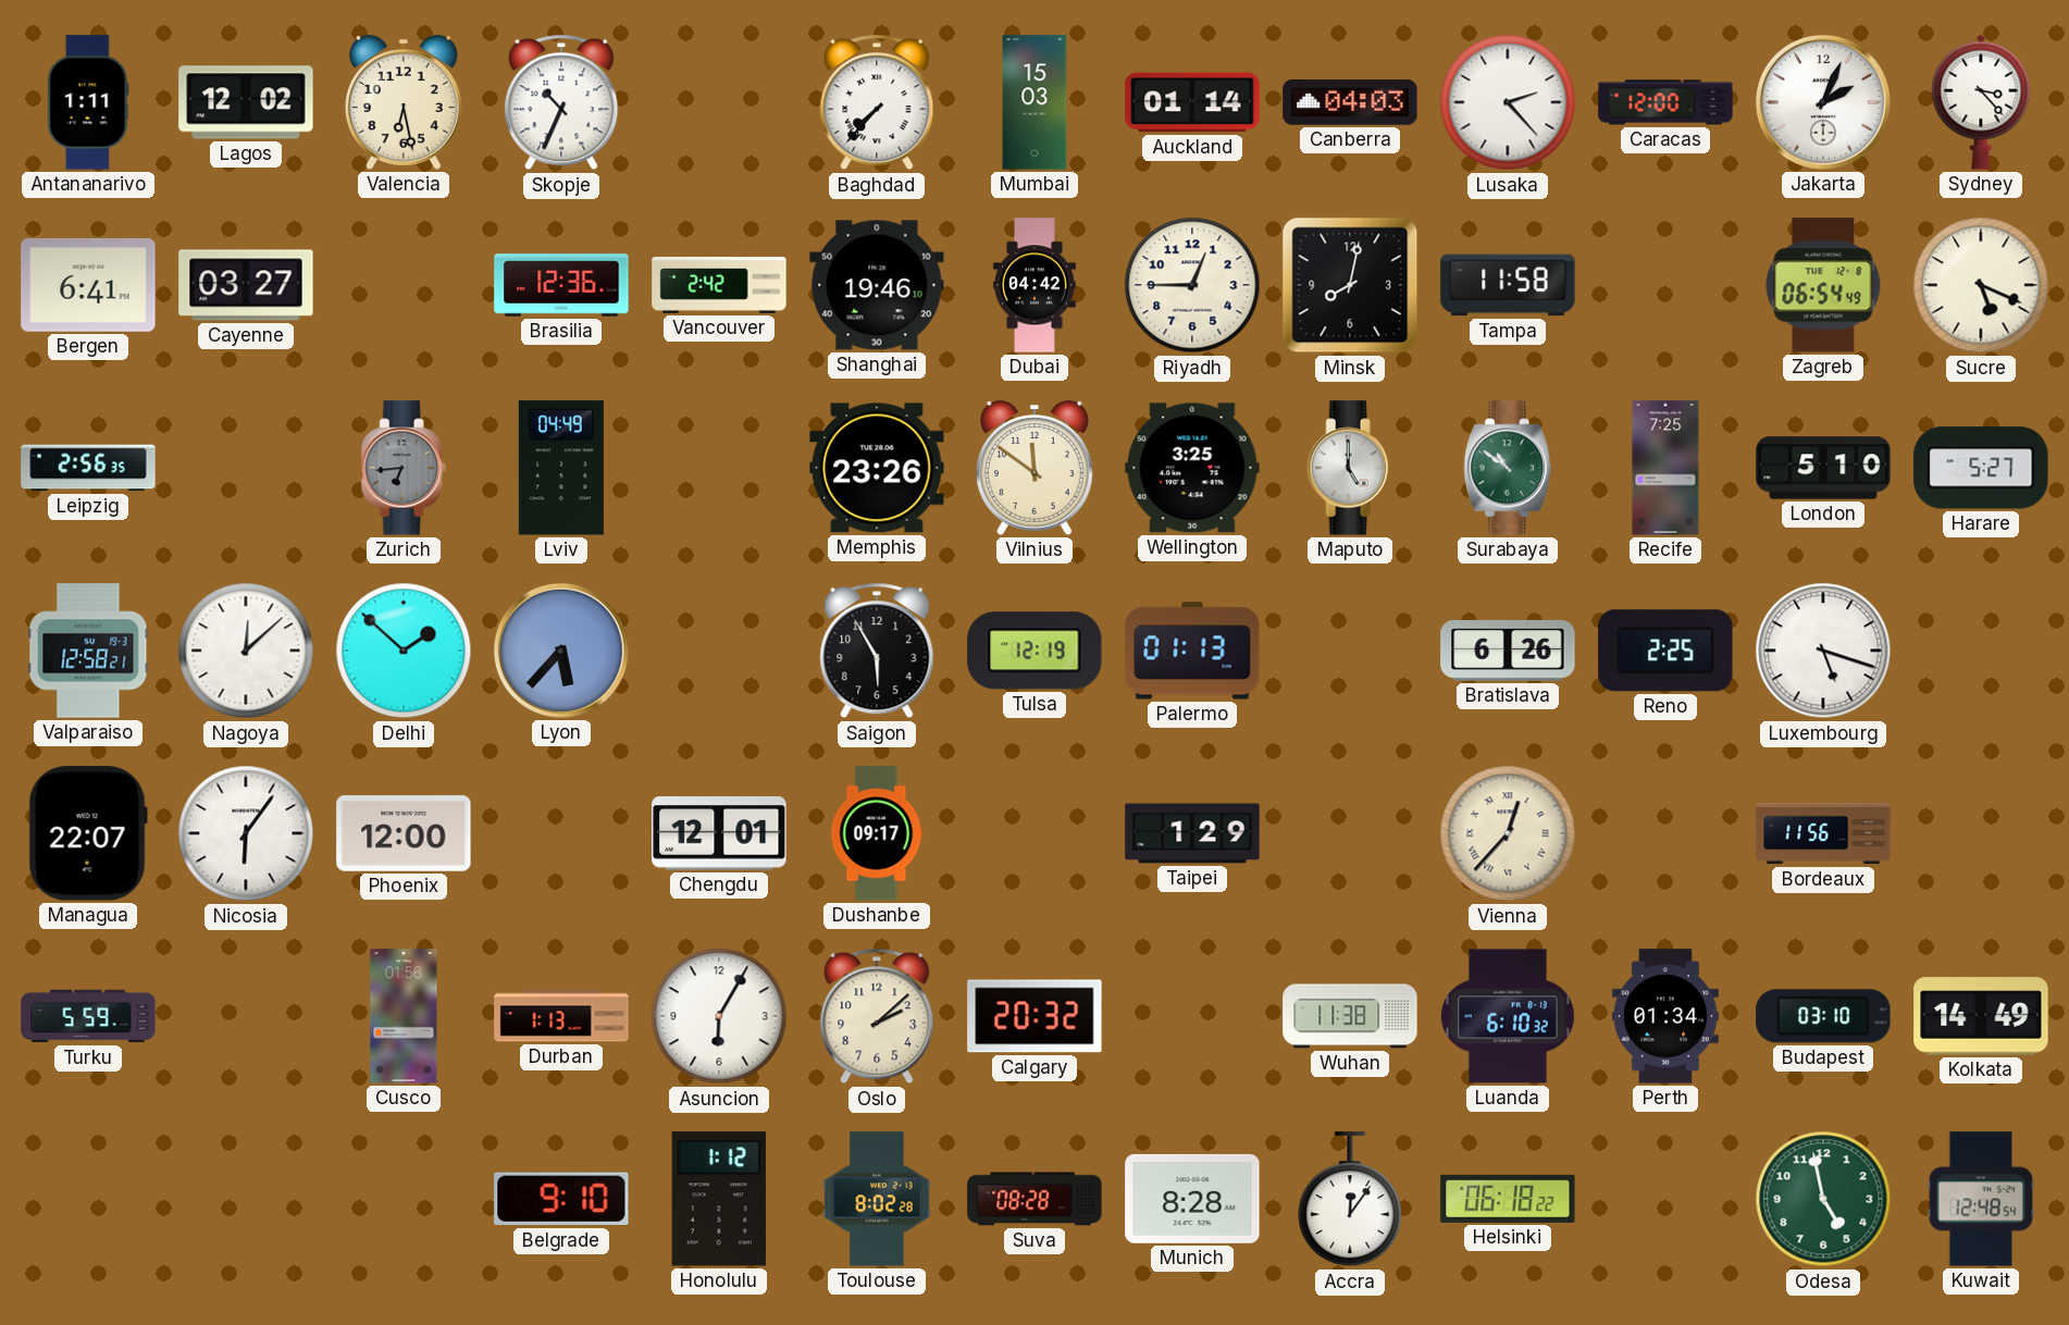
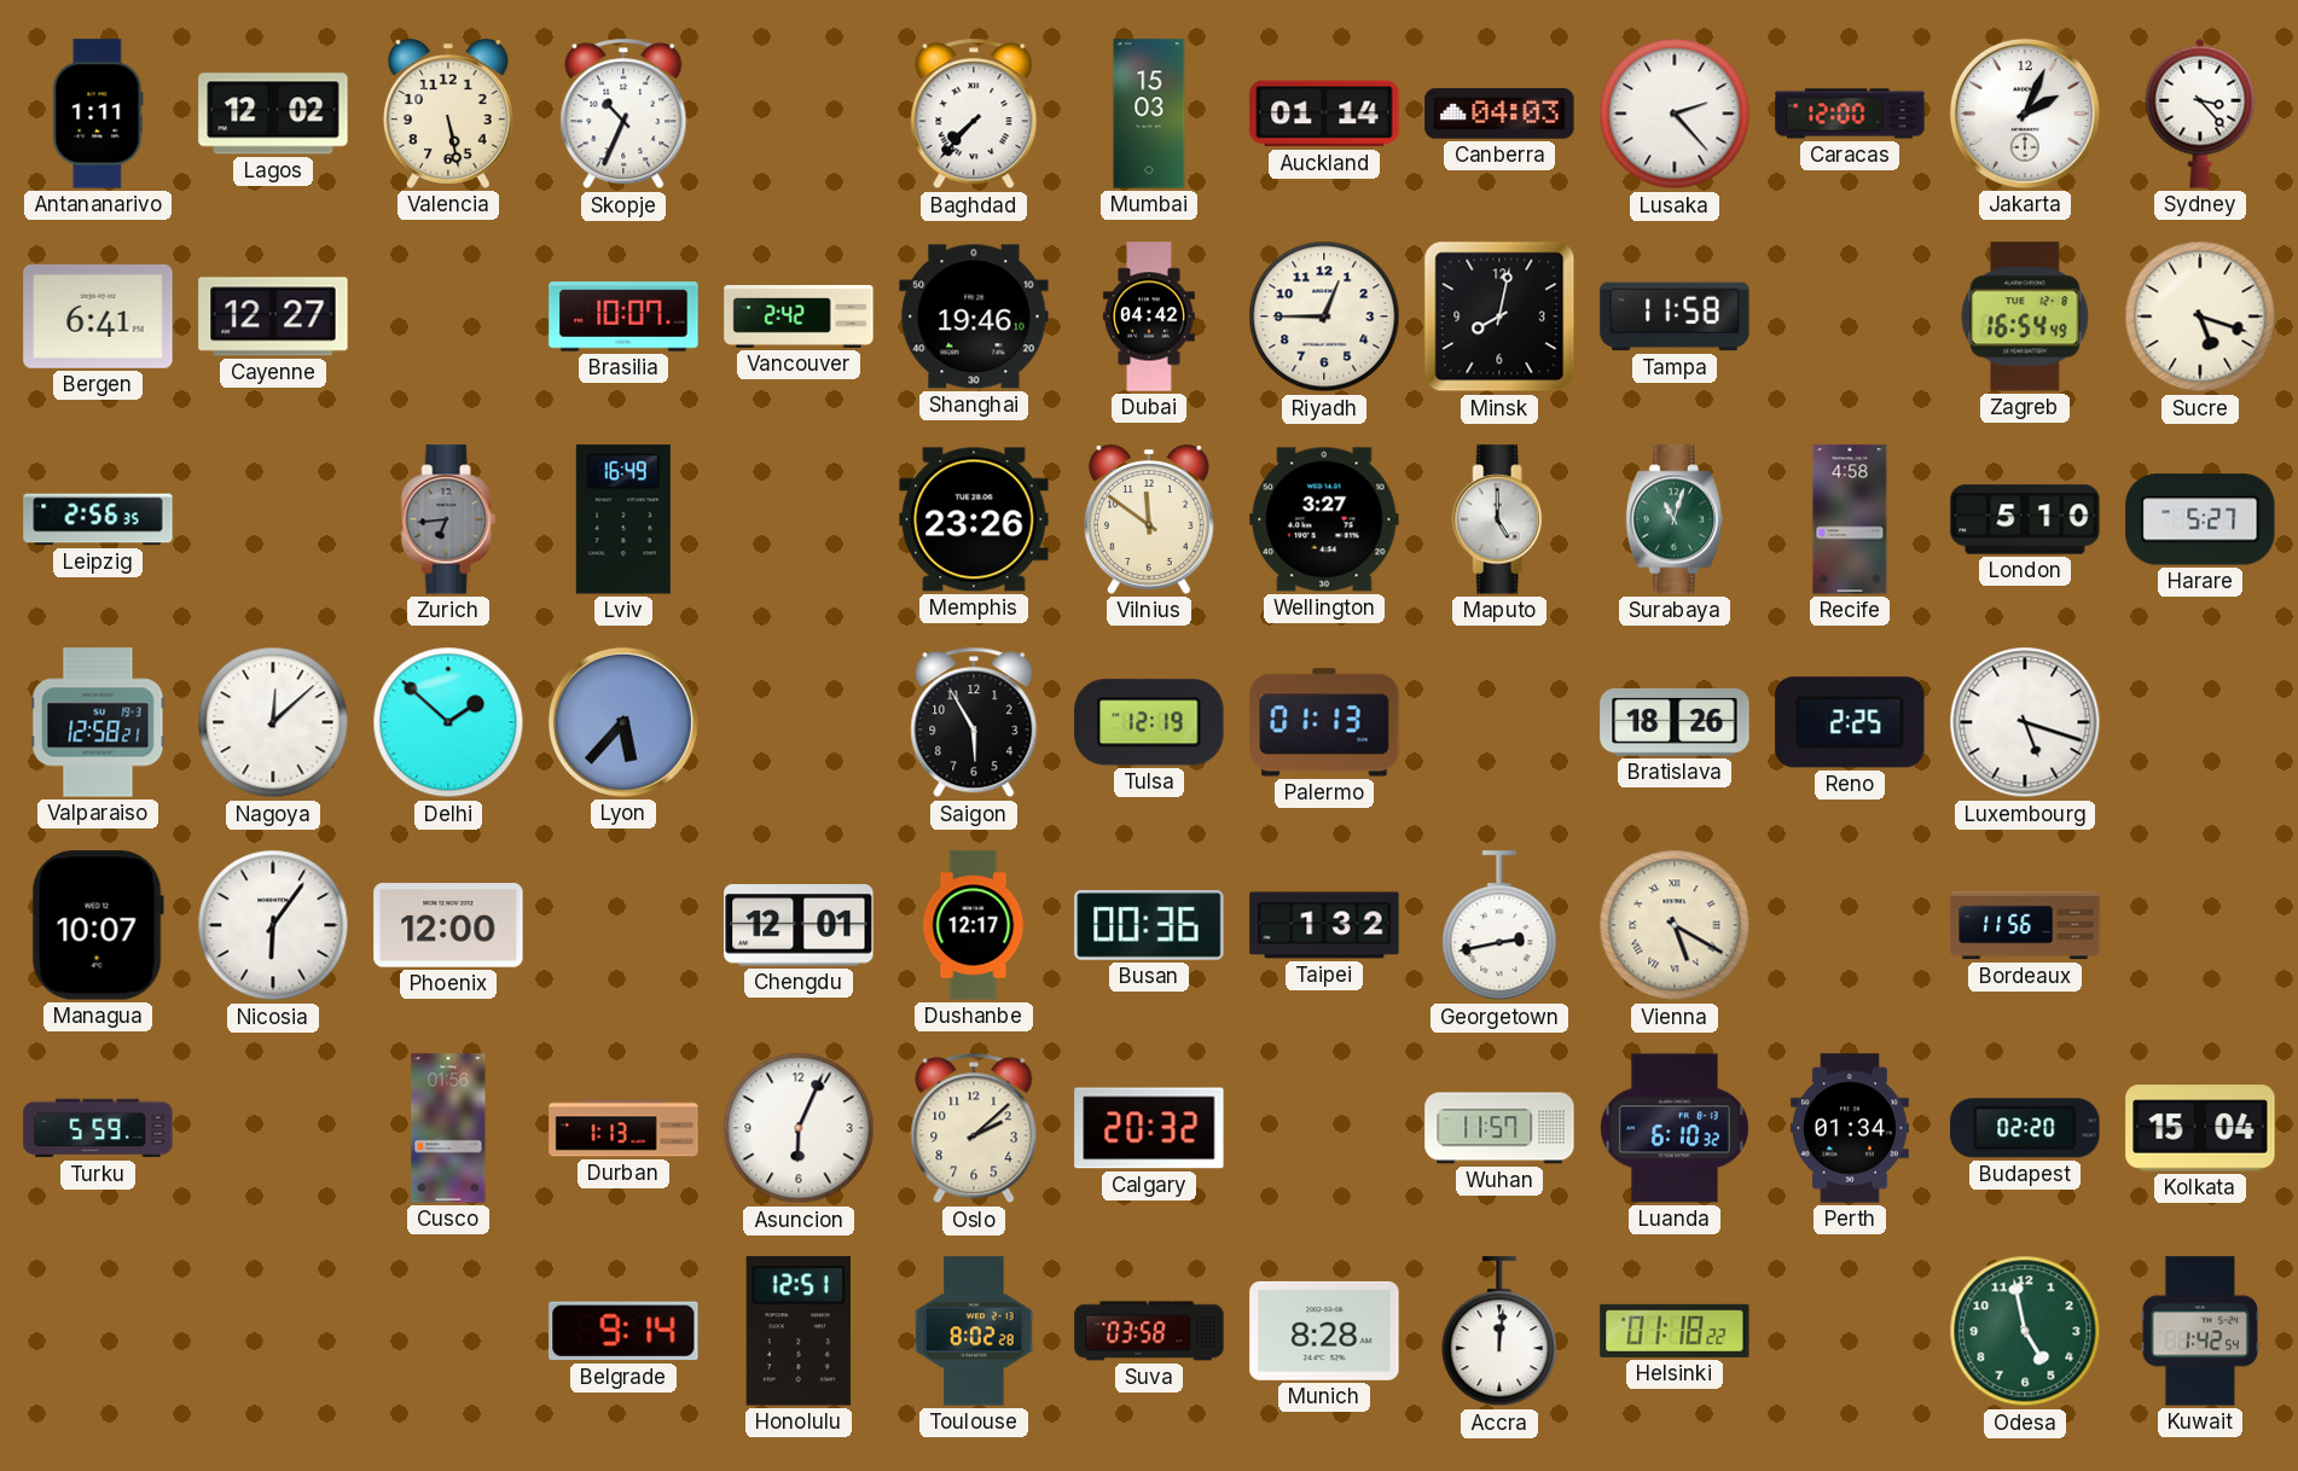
Valencia: 6:28 -> 5:28
Cayenne: 03:27 -> 12:27
Brasilia: 12:36 -> 10:07
Zagreb: 06:54 -> 16:54
Sucre: 5:19 -> 5:18
Lviv: 04:49 -> 16:49
Wellington: 3:25 -> 3:27
Surabaya: 10:51 -> 11:03
Recife: 7:25 -> 4:58
Bratislava: 6:26 -> 18:26
Managua: 22:07 -> 10:07
Dushanbe: 09:17 -> 12:17
Busan: none -> 00:36
Taipei: 1:29 -> 1:32
Georgetown: none -> 2:43
Vienna: 12:37 -> 5:20
Asuncion: 6:05 -> 6:04
Wuhan: 11:38 -> 11:57
Budapest: 03:10 -> 02:20
Kolkata: 14:49 -> 15:04
Belgrade: 9:10 -> 9:14
Honolulu: 1:12 -> 12:51
Suva: 08:28 -> 03:58
Accra: 12:06 -> 12:01
Helsinki: 06:18 -> 01:18
Kuwait: 12:48 -> 1:42
